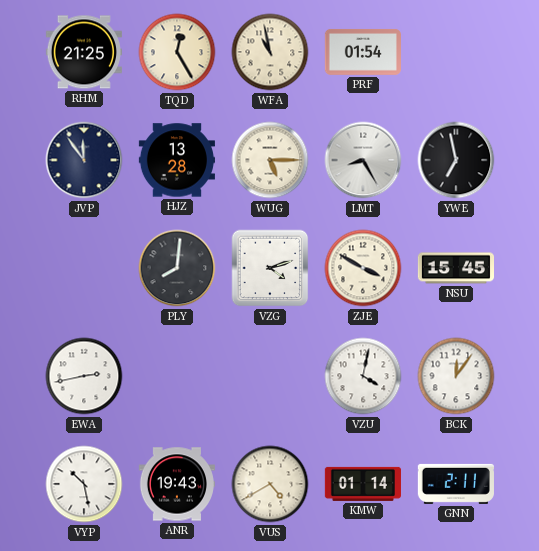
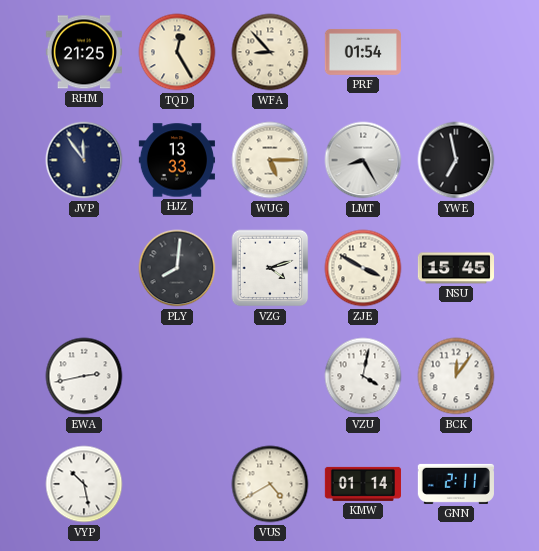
WFA: 10:58 -> 8:53
HJZ: 13:28 -> 13:33
ANR: 19:43 -> none
